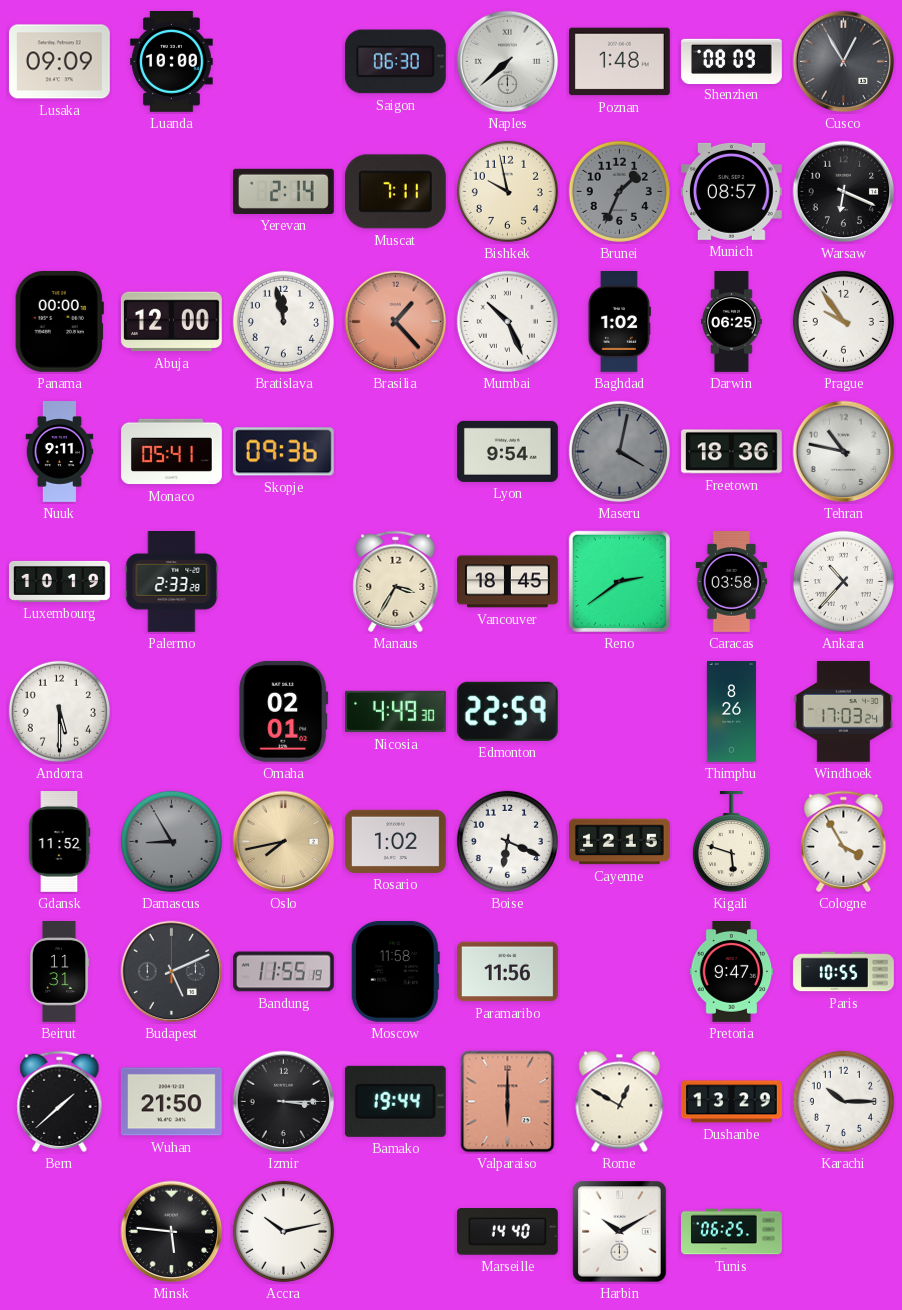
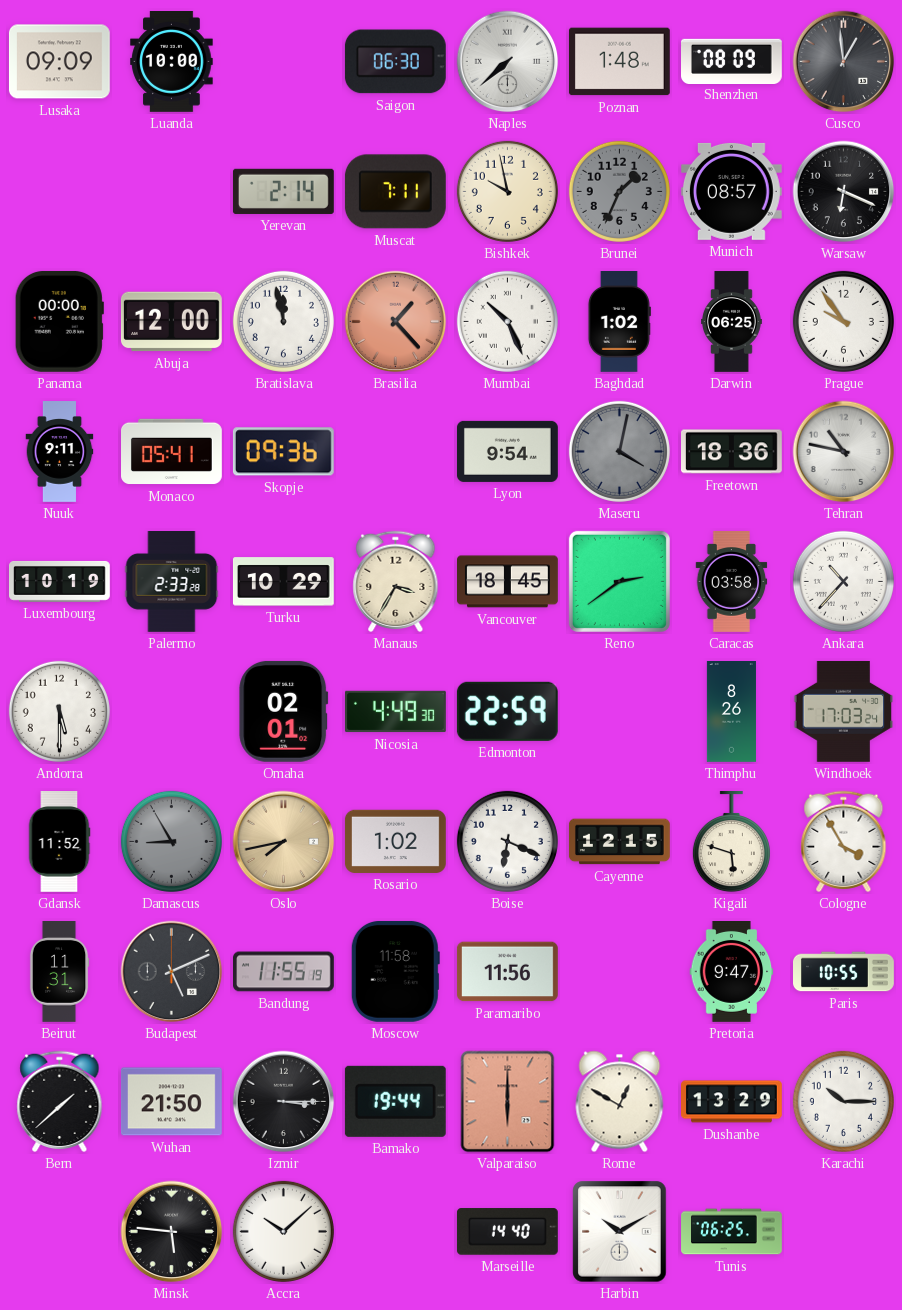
Cusco: 12:55 -> 12:59
Turku: none -> 10:29
Accra: 10:13 -> 10:08
